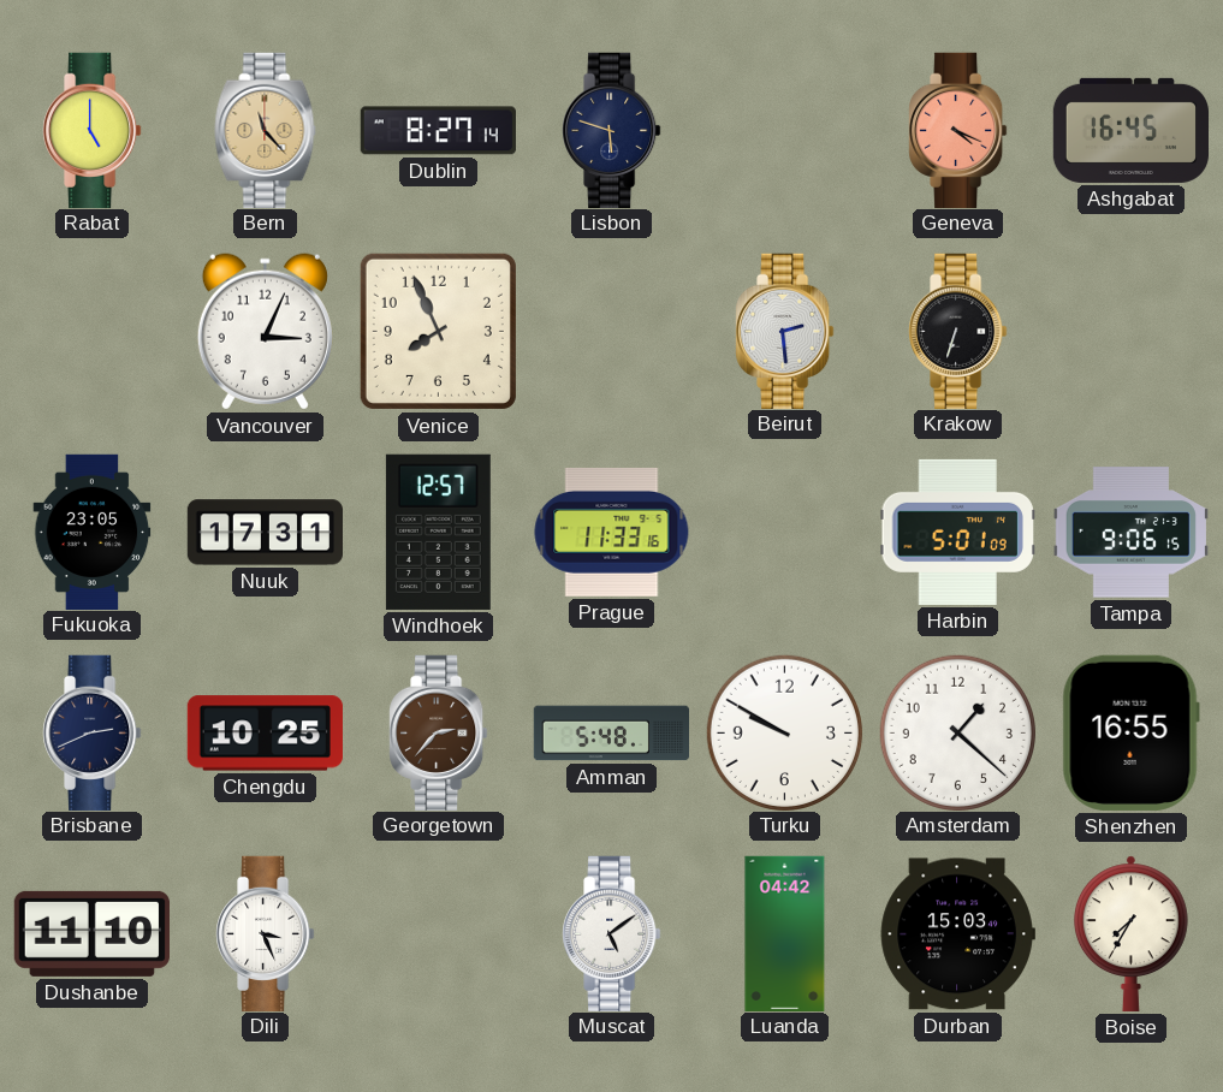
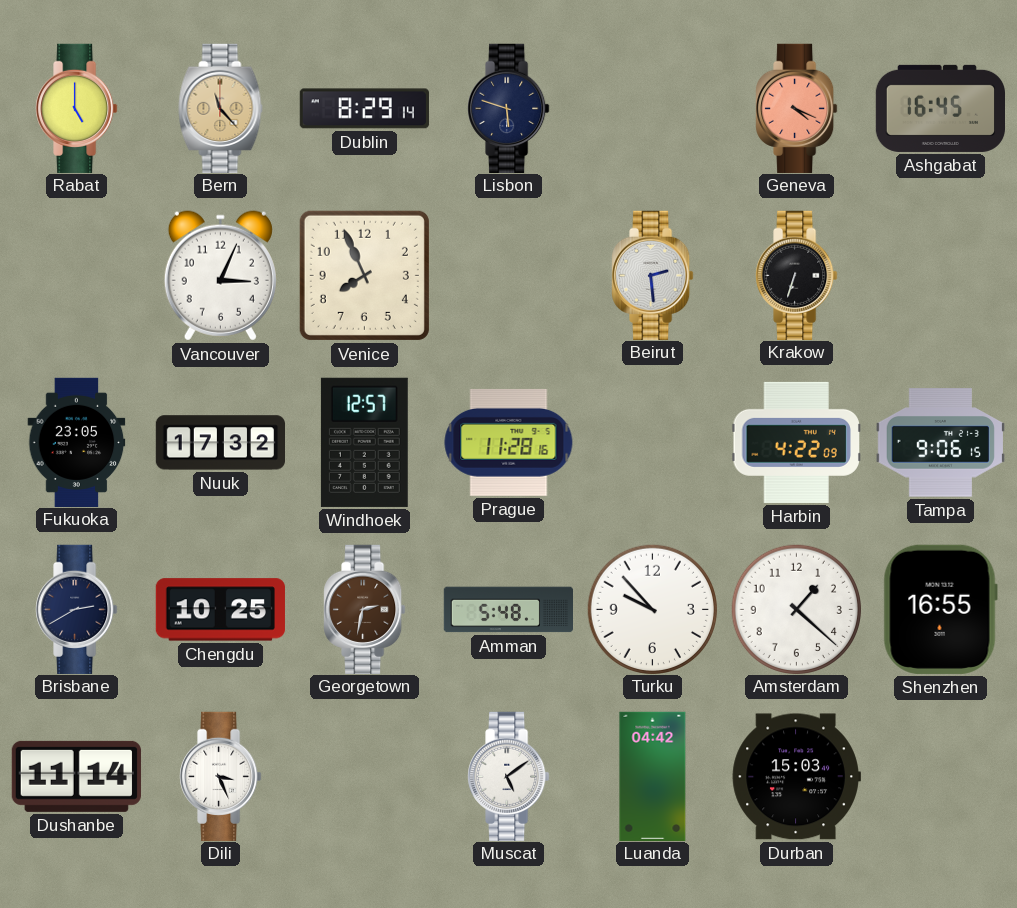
Dublin: 8:27 -> 8:29
Nuuk: 17:31 -> 17:32
Prague: 11:33 -> 11:28
Harbin: 5:01 -> 4:22
Brisbane: 2:41 -> 2:40
Georgetown: 2:37 -> 2:32
Turku: 9:50 -> 9:53
Dushanbe: 11:10 -> 11:14
Boise: 7:35 -> none
